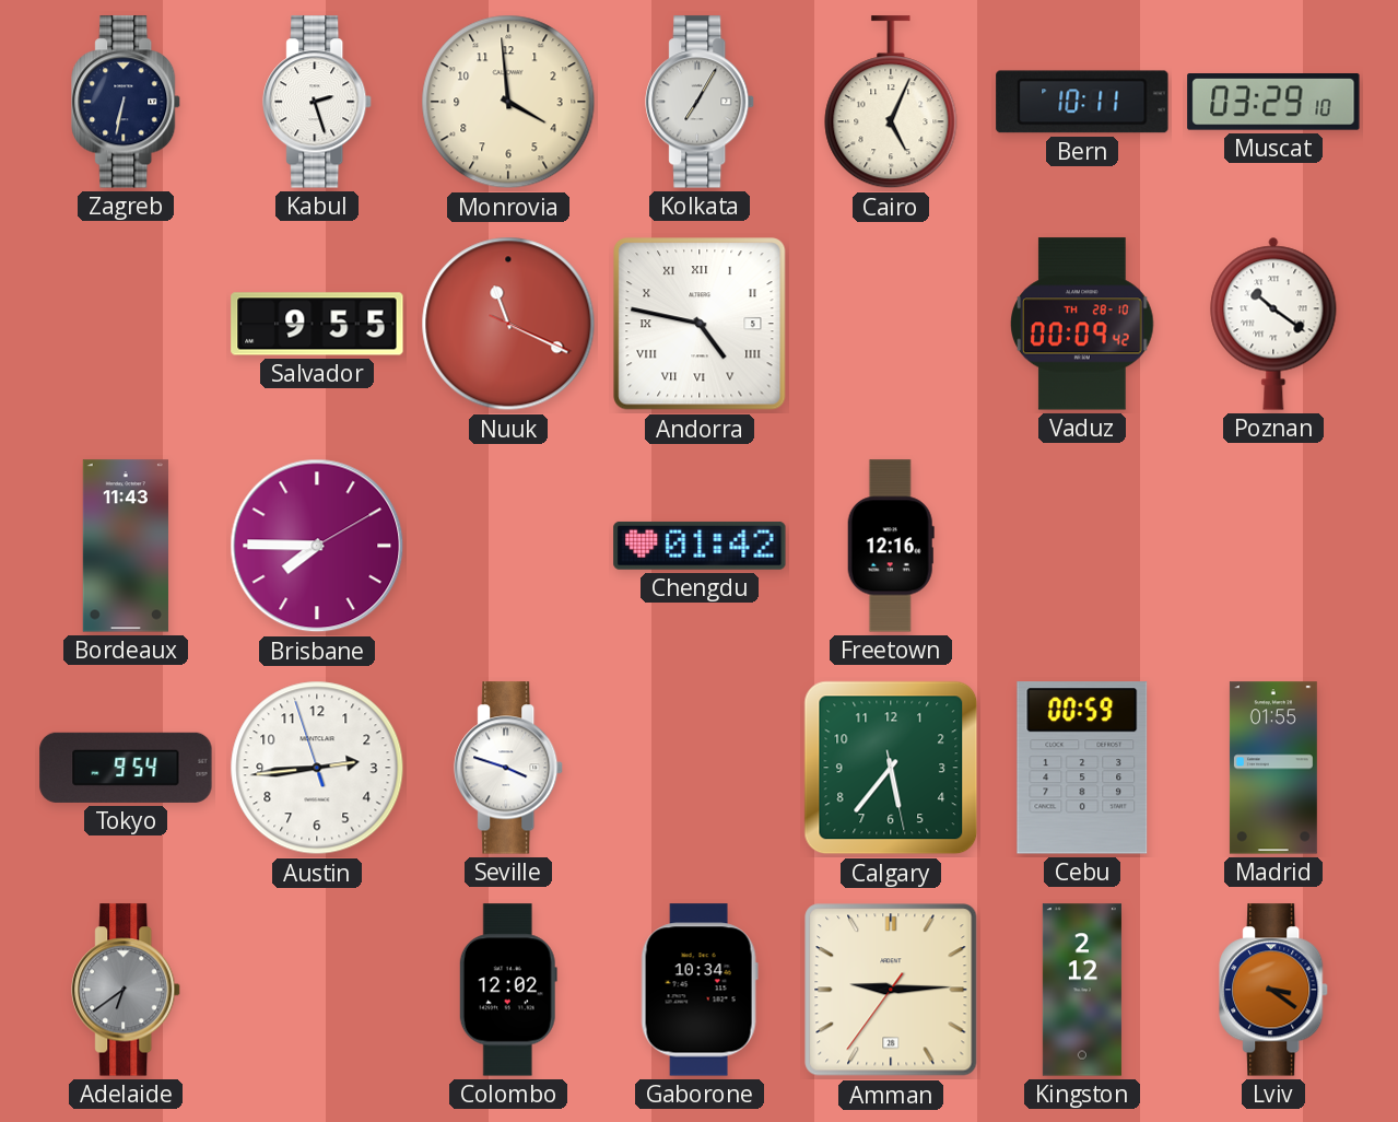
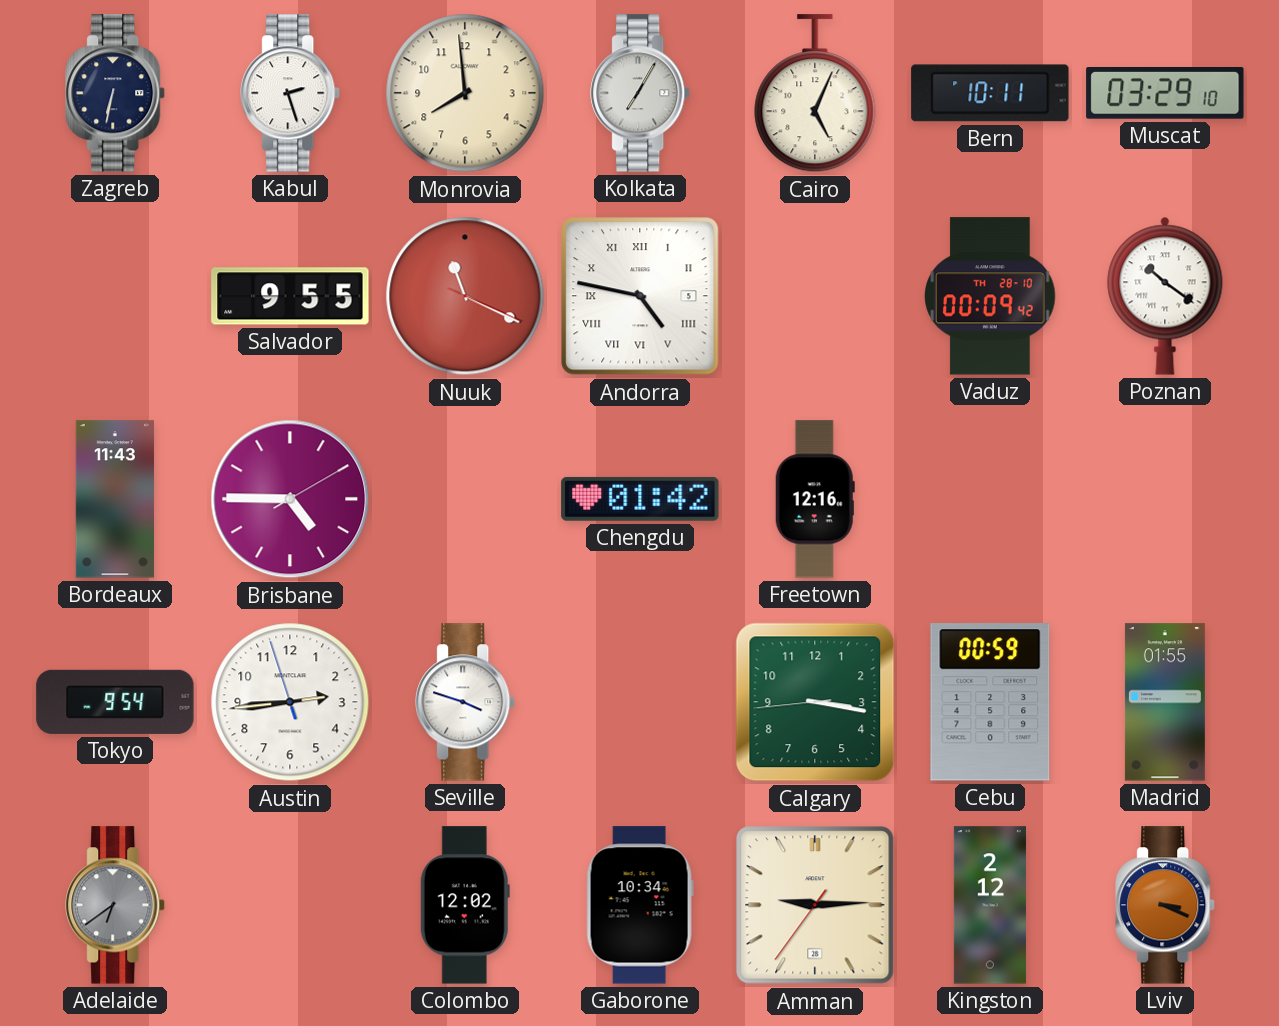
Monrovia: 3:59 -> 7:59
Brisbane: 7:45 -> 4:45
Calgary: 5:36 -> 3:16
Lviv: 3:21 -> 3:19
